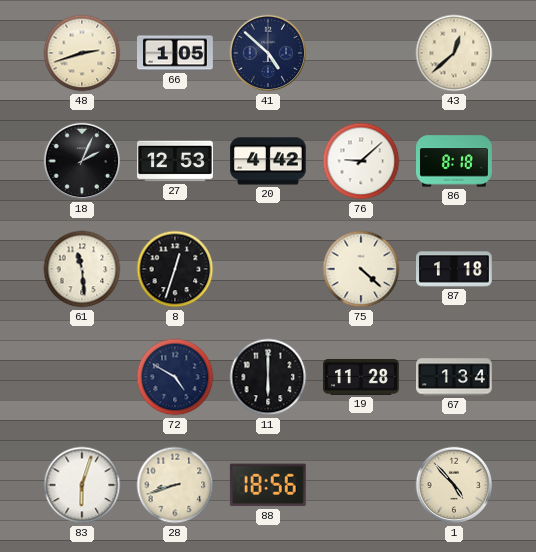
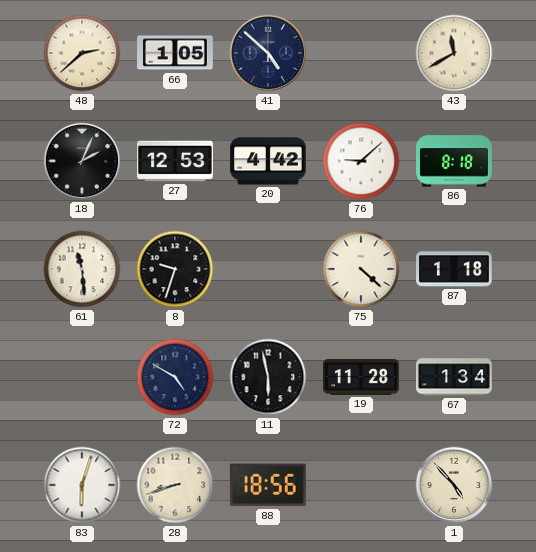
48: 2:42 -> 2:38
43: 12:38 -> 11:40
8: 12:33 -> 9:33
11: 6:00 -> 5:58
